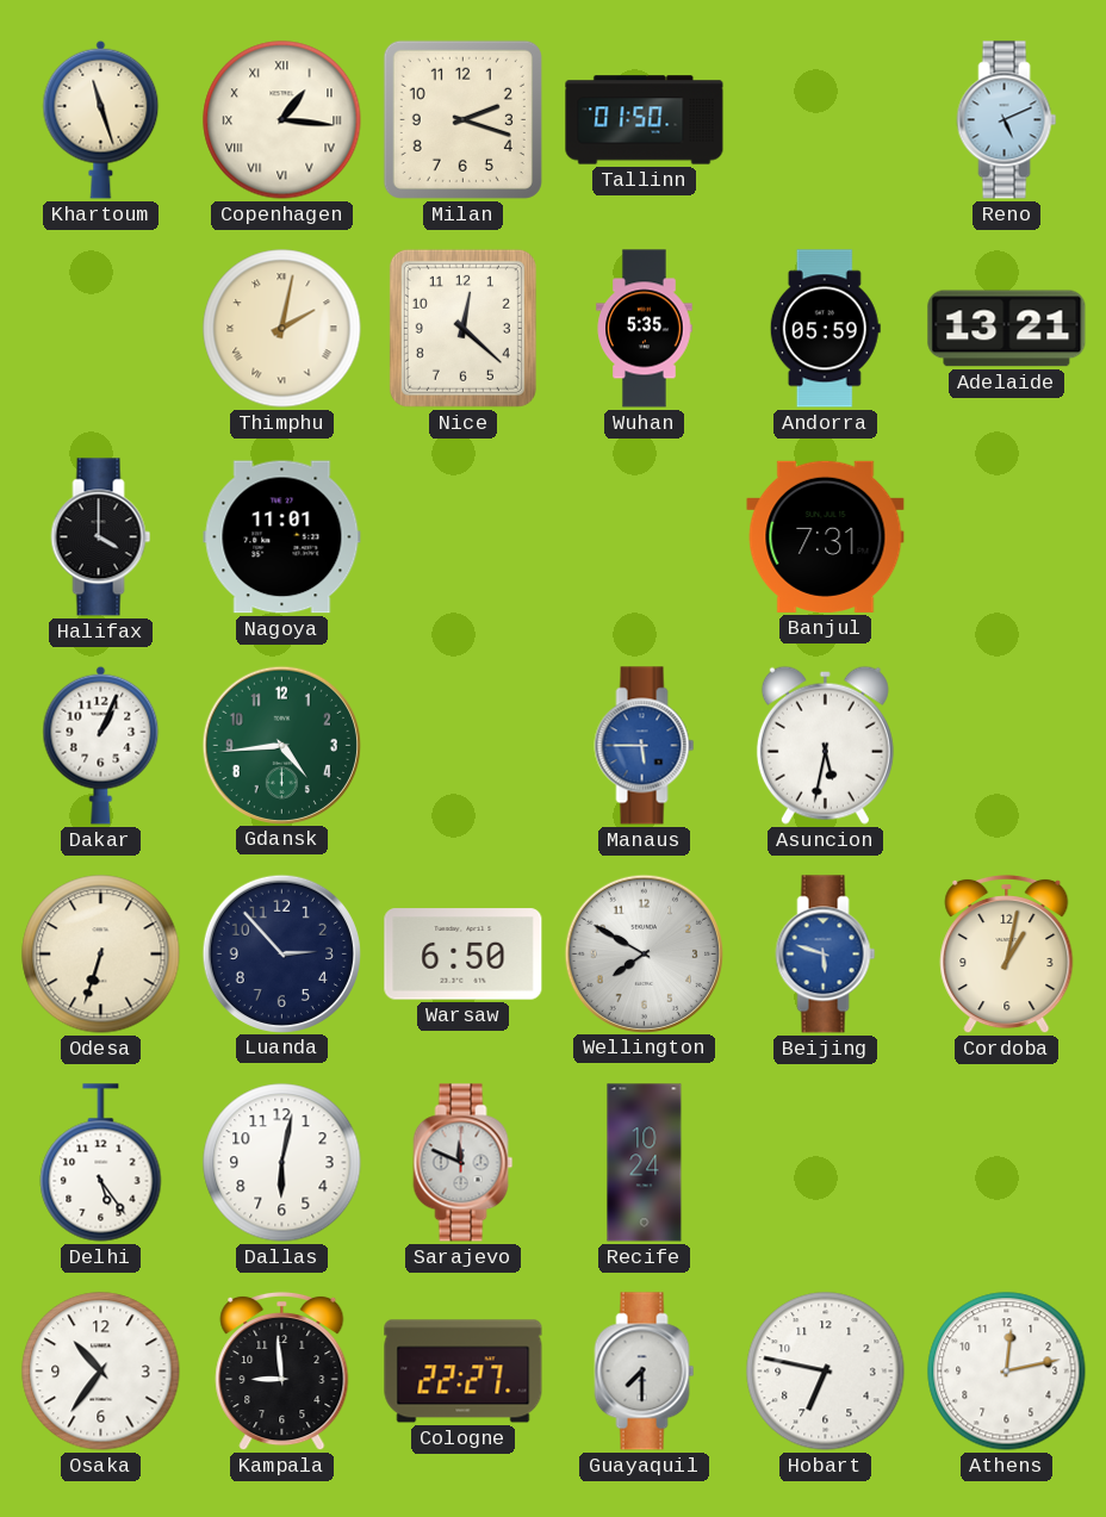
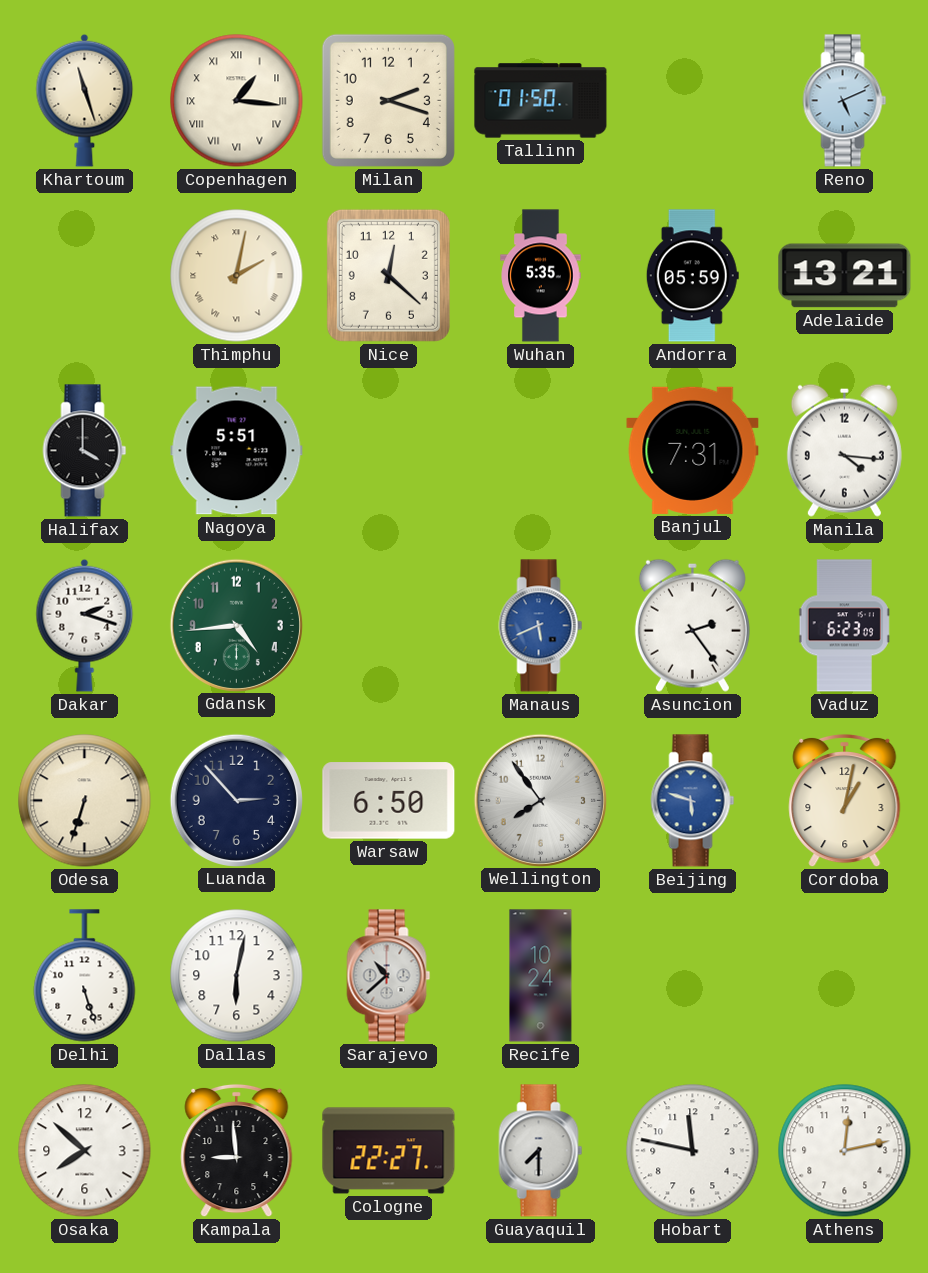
Nagoya: 11:01 -> 5:51
Manila: none -> 4:16
Dakar: 1:04 -> 2:18
Manaus: 5:45 -> 5:41
Asuncion: 5:32 -> 2:24
Vaduz: none -> 6:23
Wellington: 7:50 -> 7:54
Delhi: 5:24 -> 5:27
Sarajevo: 11:49 -> 10:38
Osaka: 10:36 -> 7:52
Hobart: 6:47 -> 11:47
